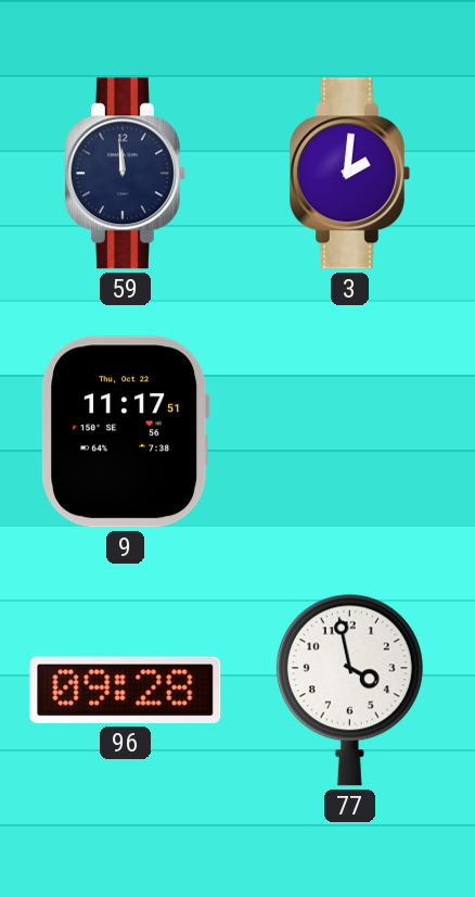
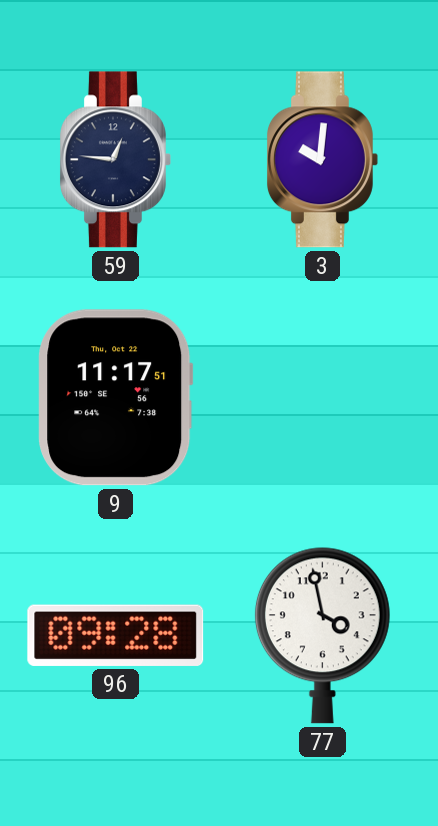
59: 11:59 -> 12:46
3: 2:01 -> 10:01
